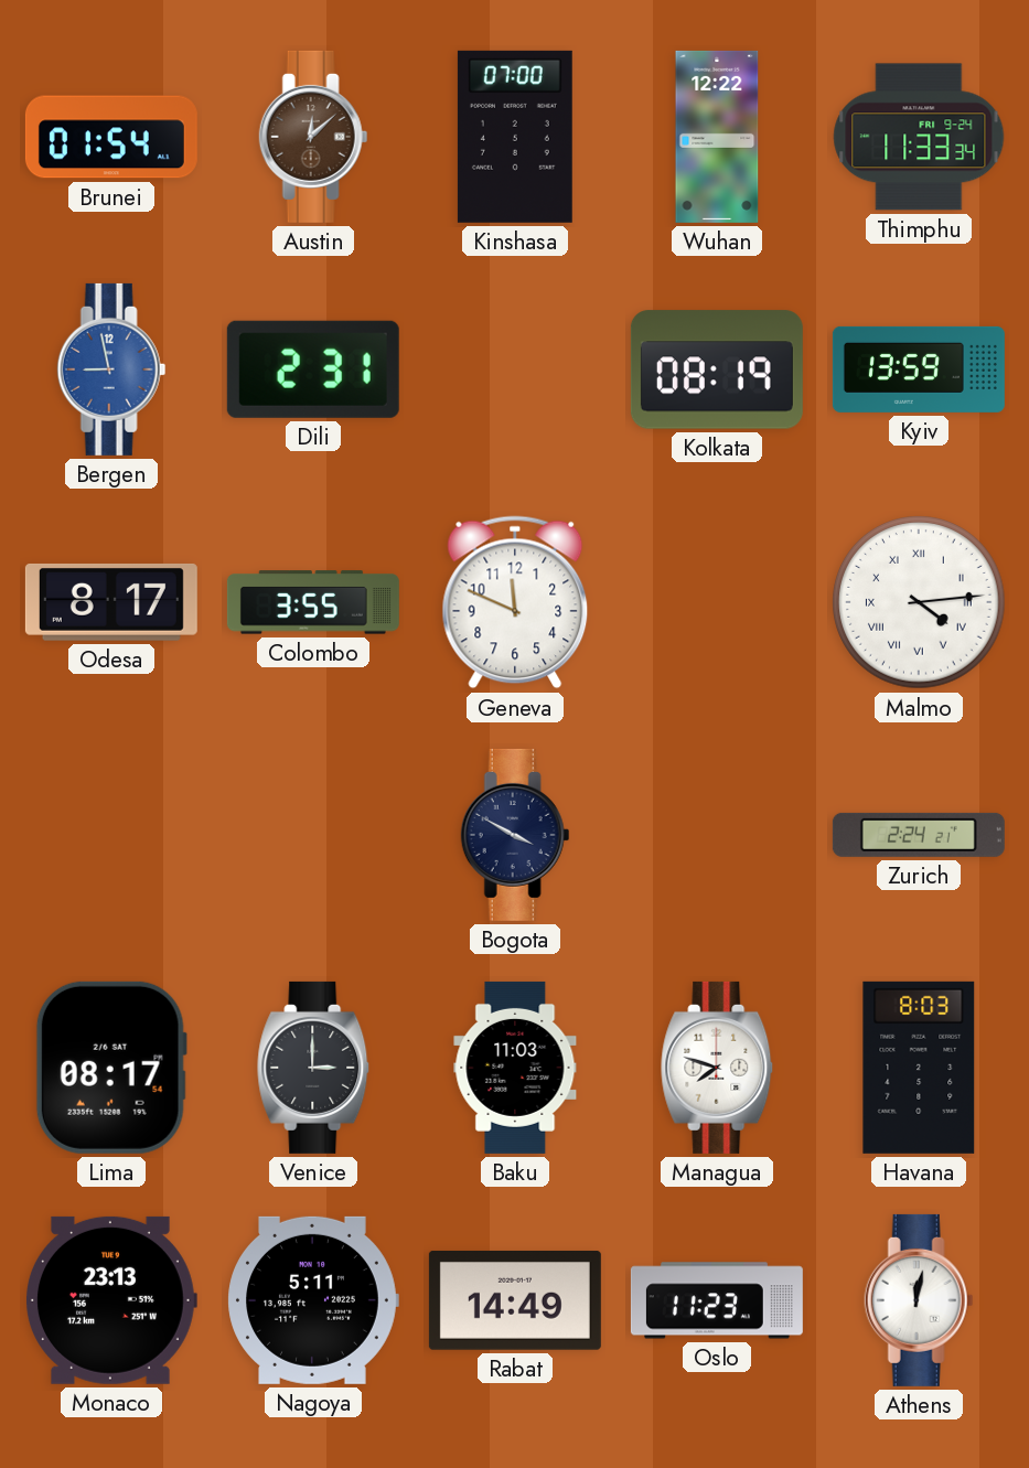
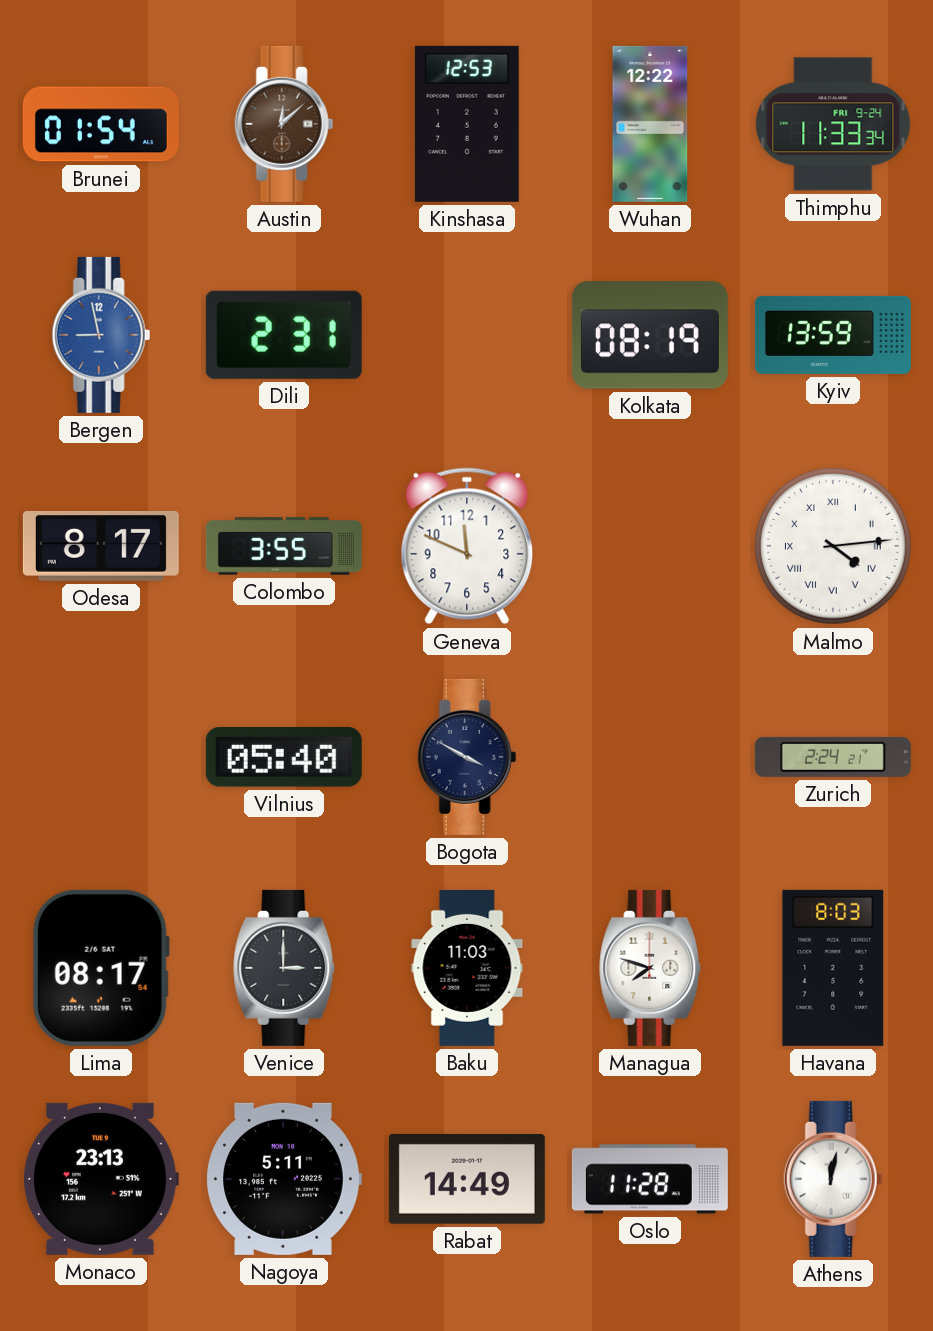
Kinshasa: 07:00 -> 12:53
Vilnius: none -> 05:40
Oslo: 11:23 -> 11:28
